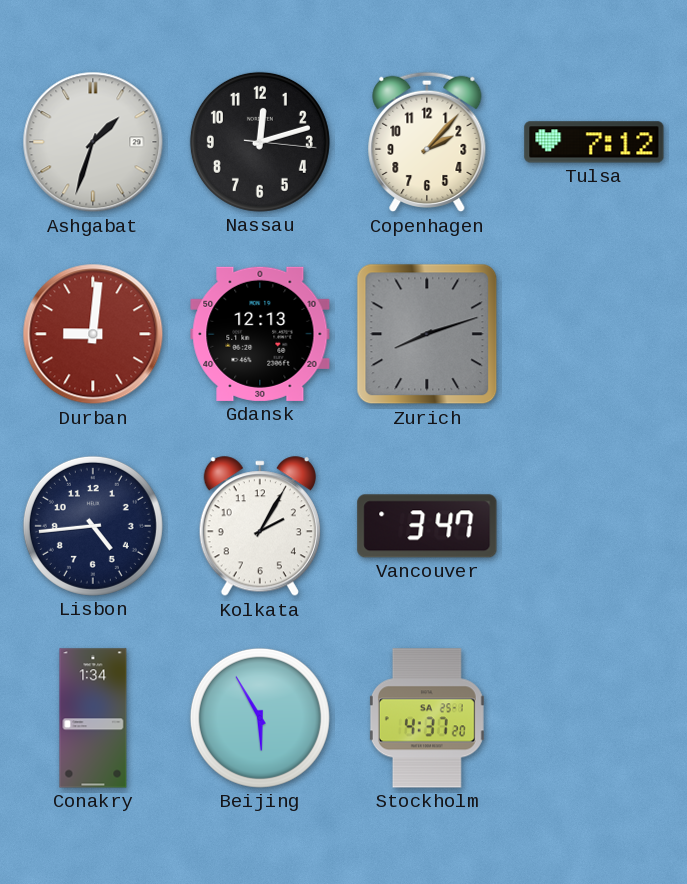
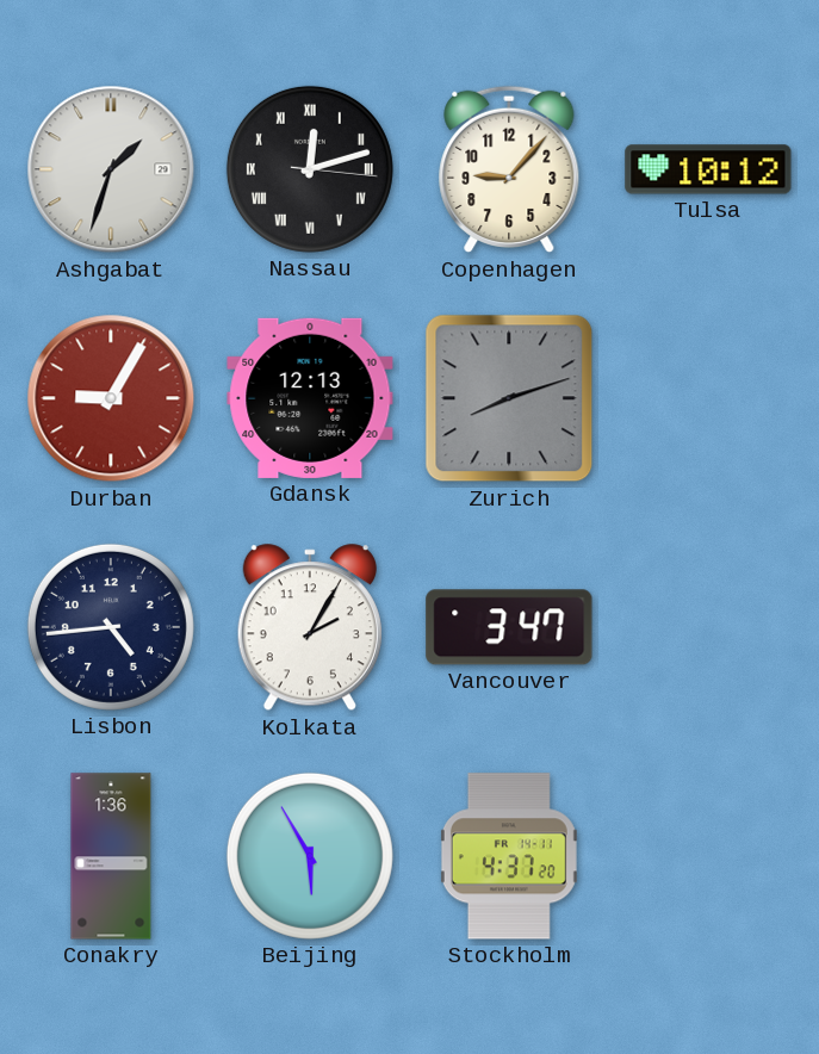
Nassau numerals: Arabic -> Roman
Copenhagen: 2:07 -> 9:07
Tulsa: 7:12 -> 10:12
Durban: 9:01 -> 9:05
Conakry: 1:34 -> 1:36
Stockholm date: SA 25-1 -> FR 14-11
